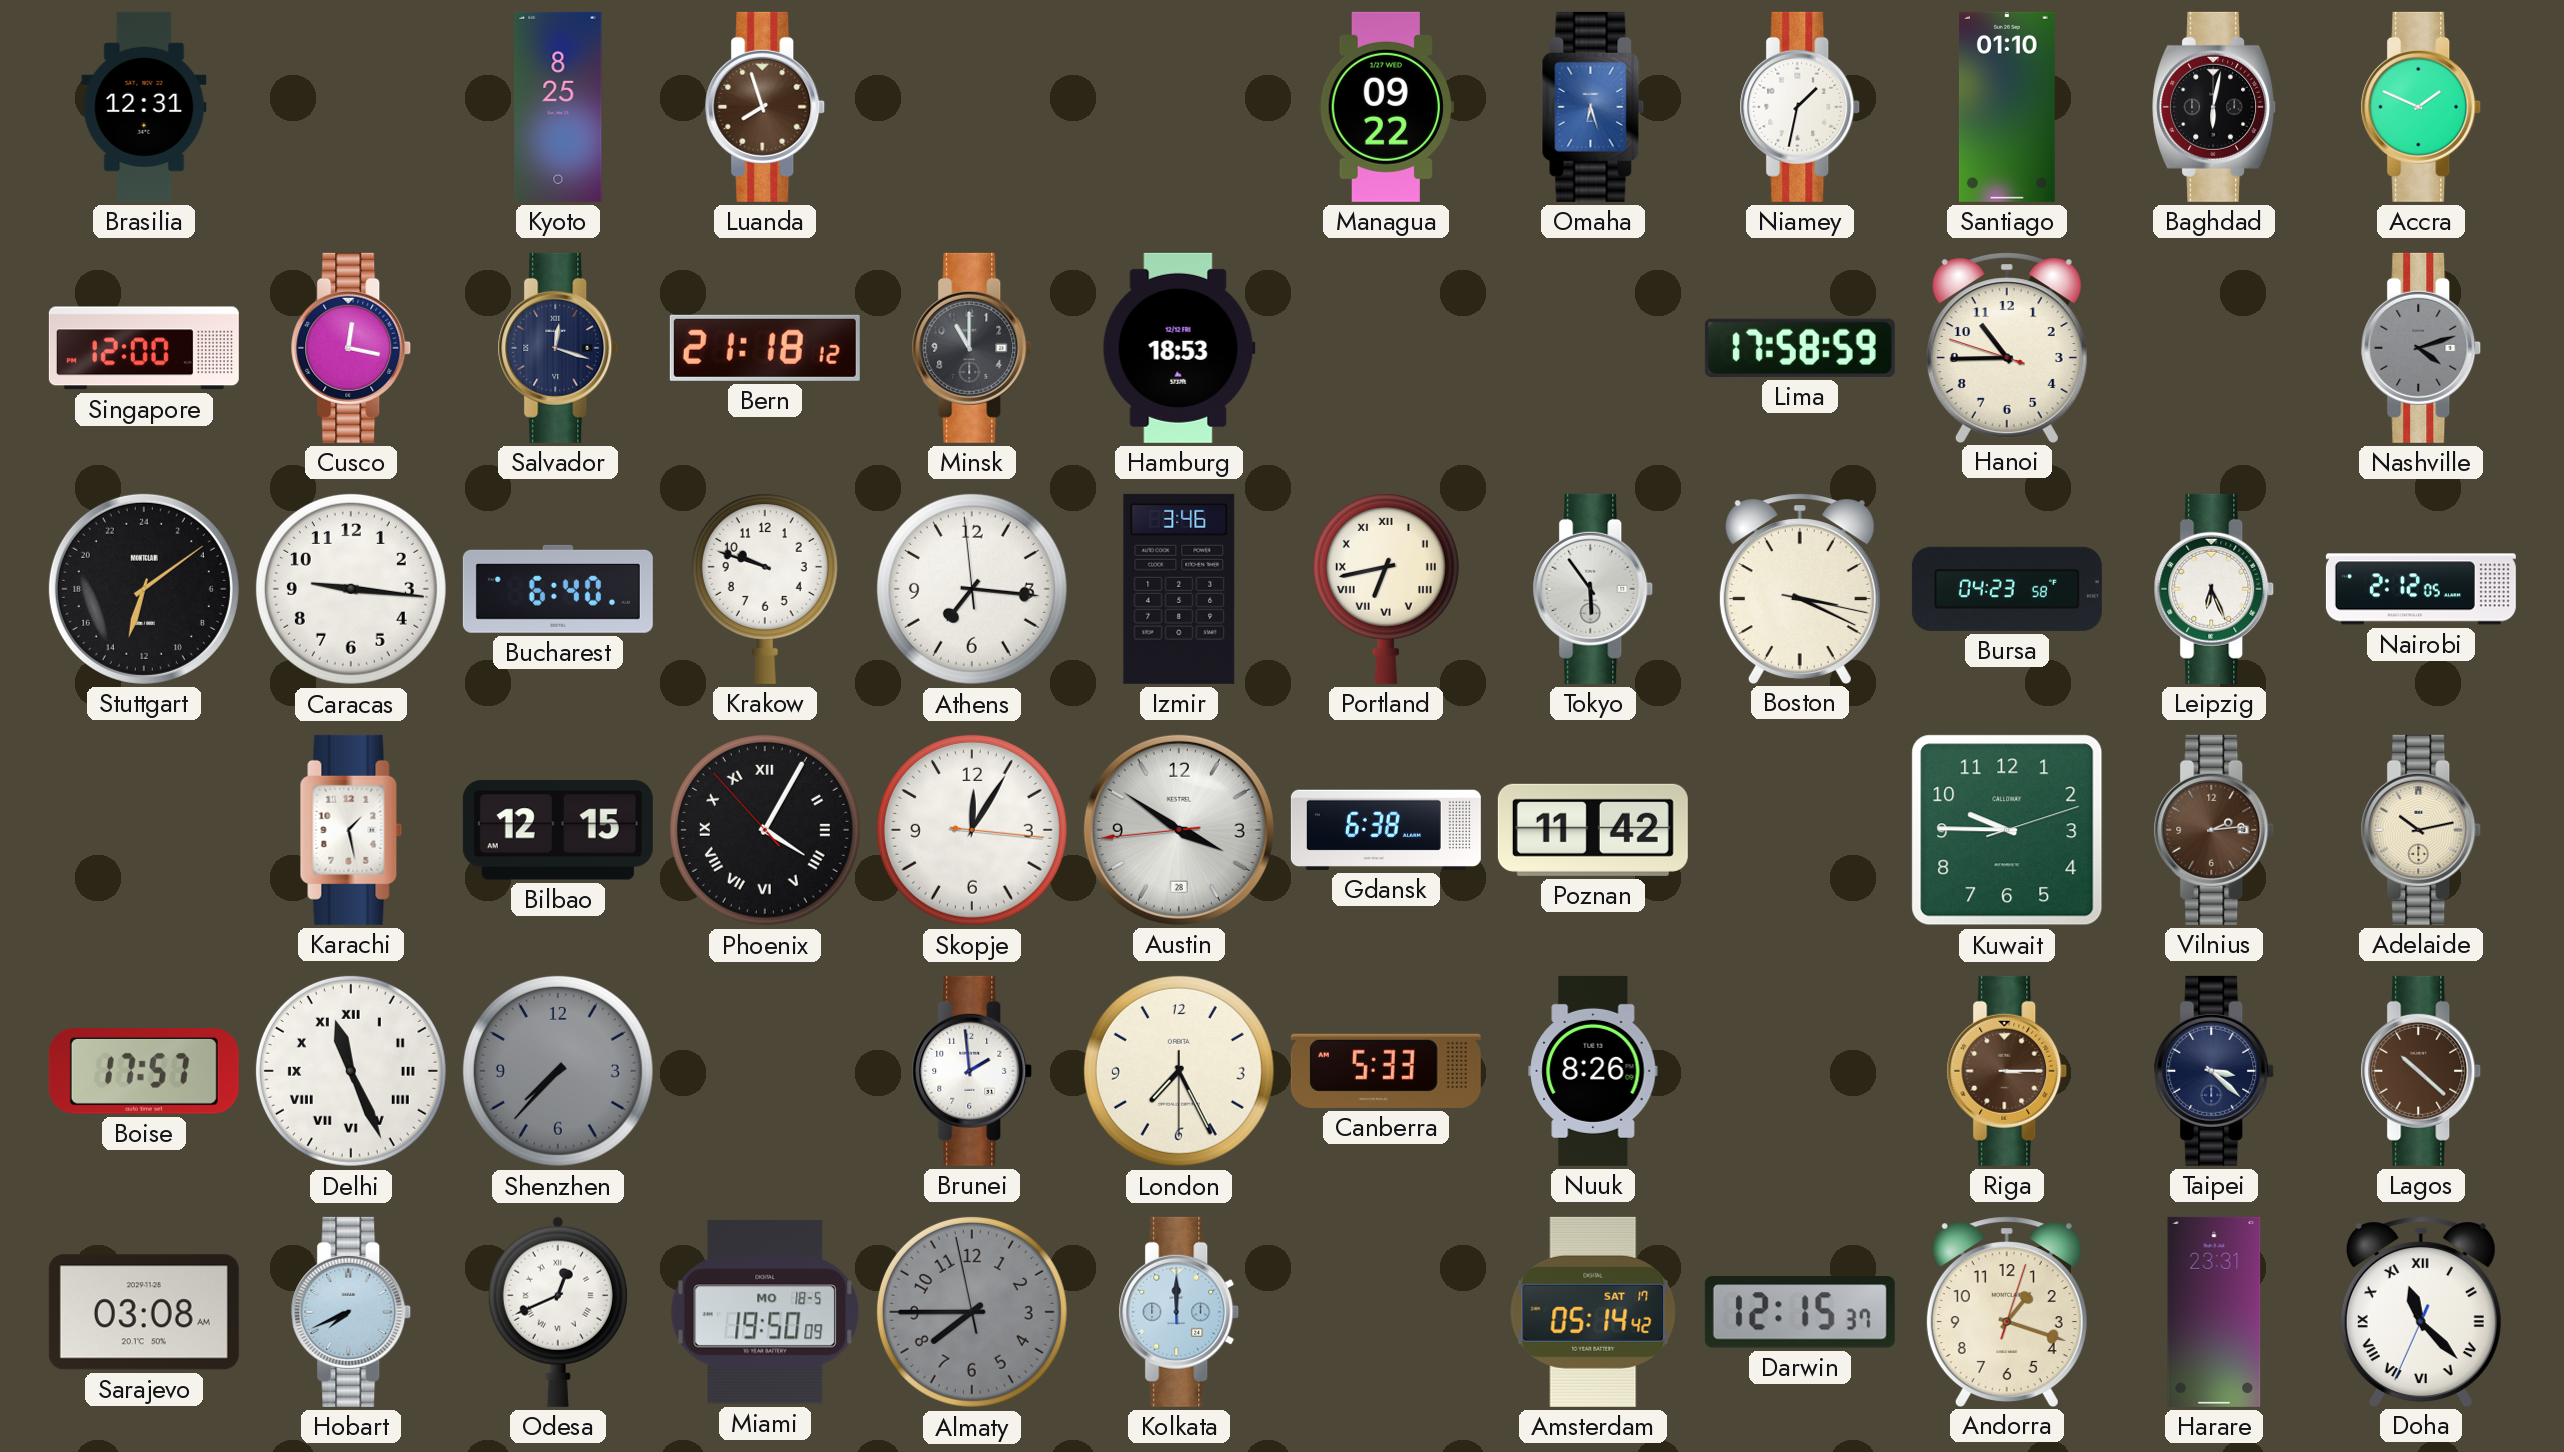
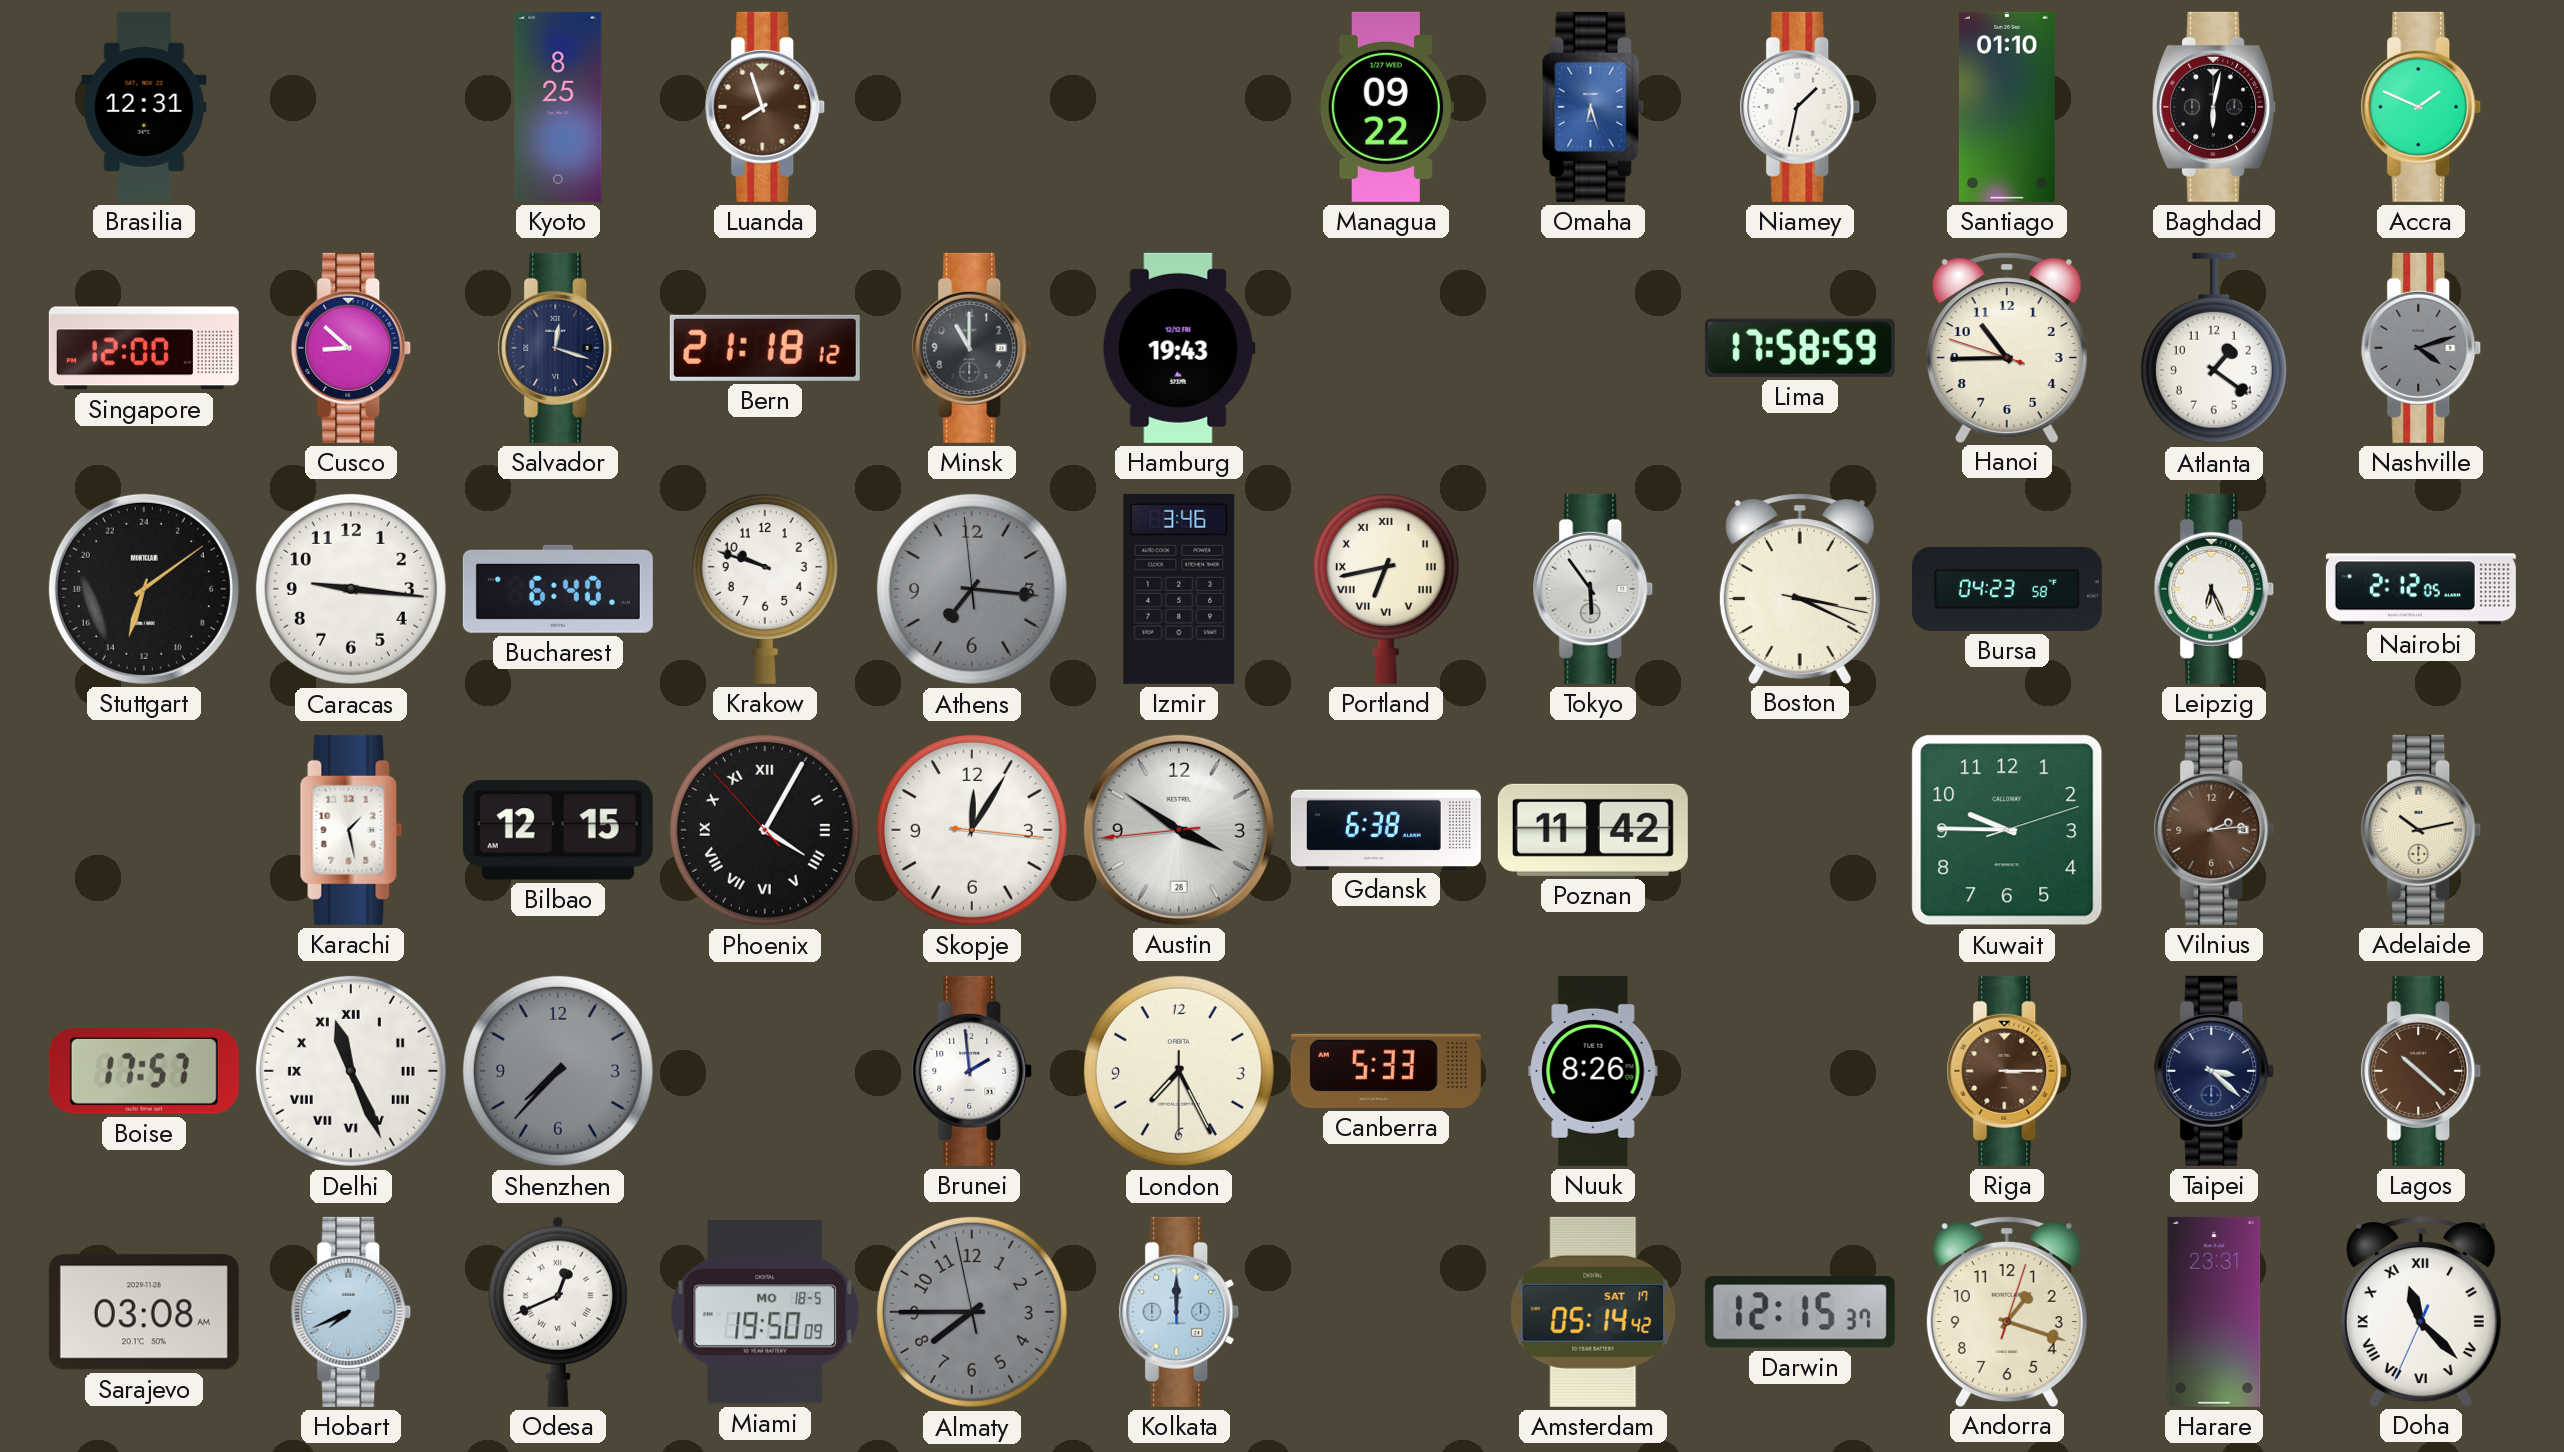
Cusco: 12:17 -> 8:52
Hamburg: 18:53 -> 19:43
Atlanta: none -> 1:21
Athens dial: white -> grey
